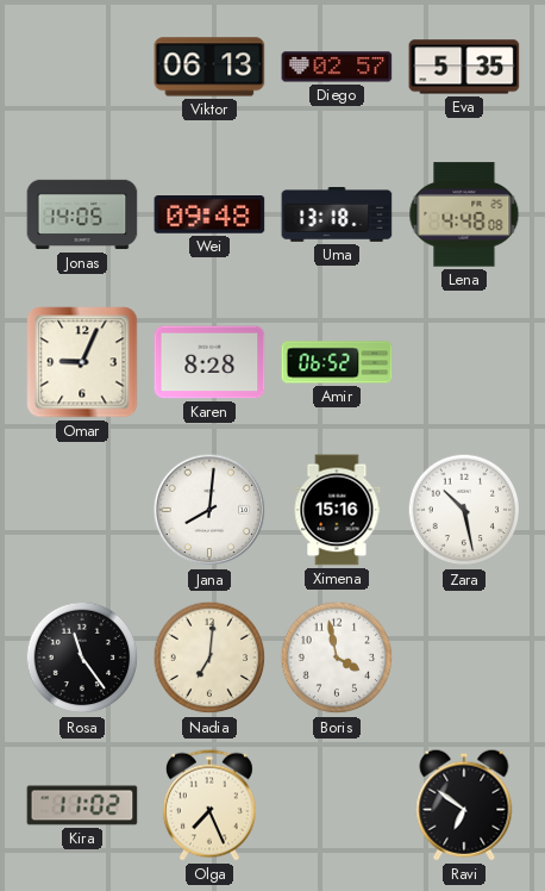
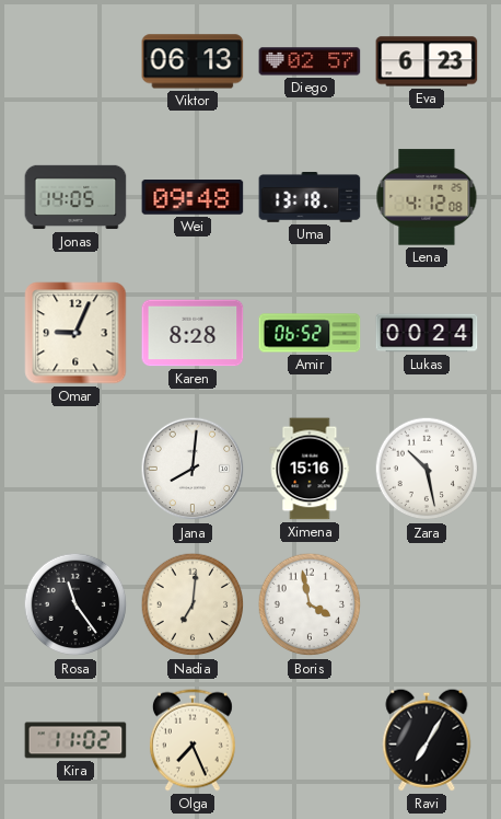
Eva: 5:35 -> 6:23
Lena: 4:48 -> 4:12
Lukas: none -> 00:24
Ravi: 6:51 -> 7:05
